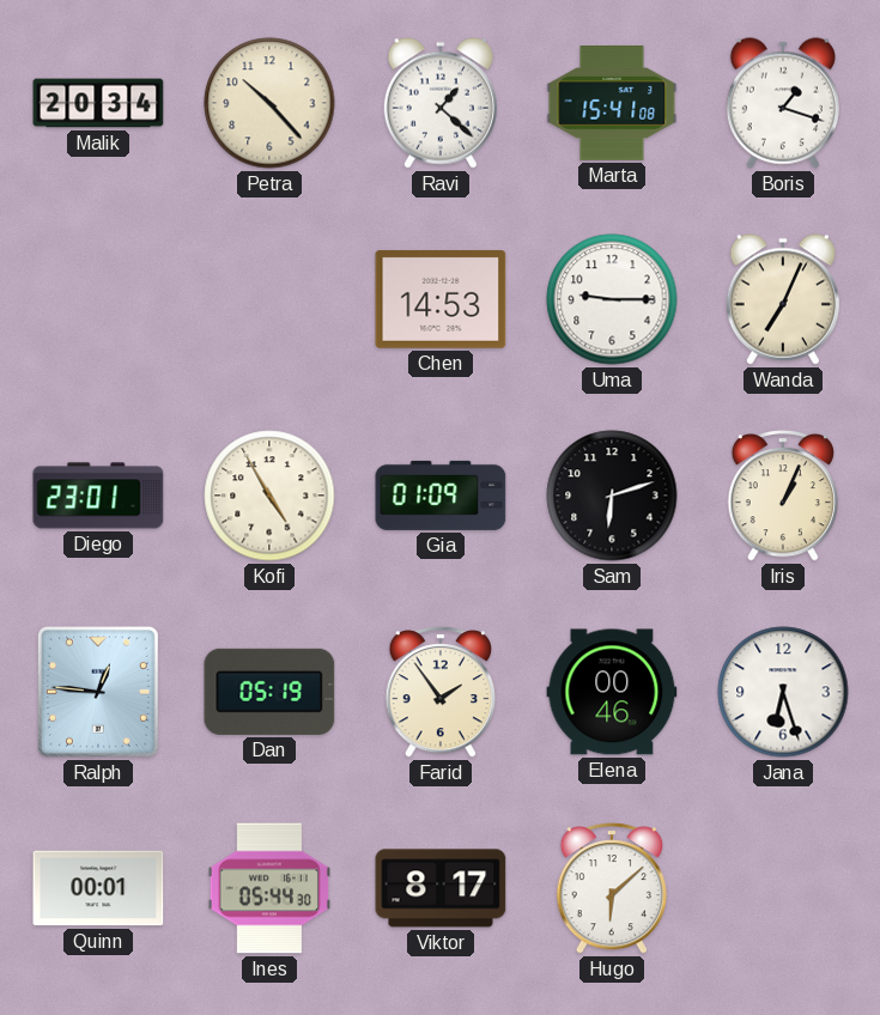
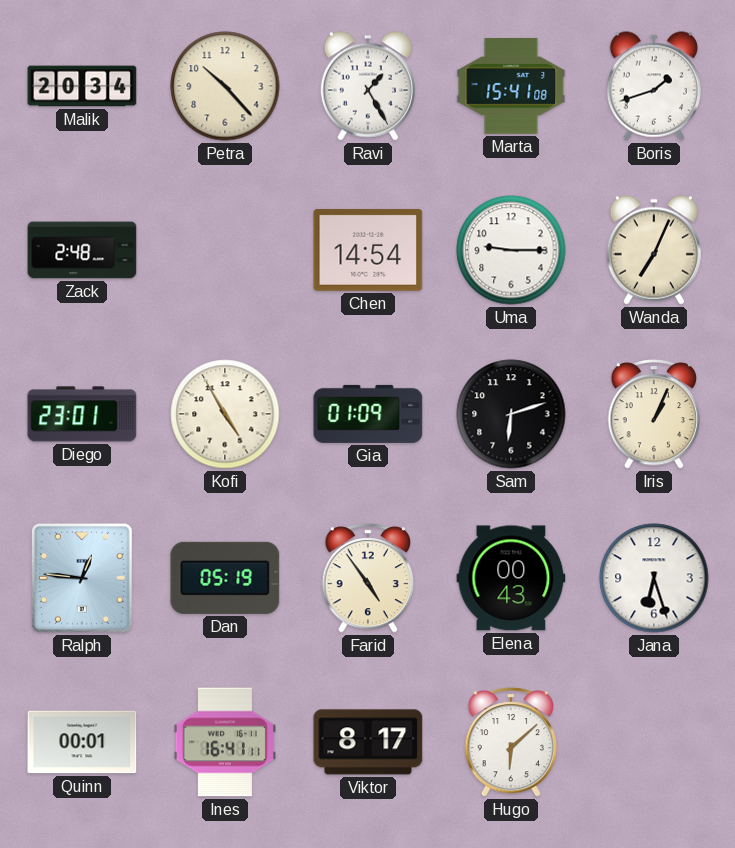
Ravi: 1:22 -> 1:25
Boris: 1:18 -> 1:42
Zack: none -> 2:48
Chen: 14:53 -> 14:54
Farid: 1:54 -> 4:54
Elena: 00:46 -> 00:43
Ines: 05:44 -> 16:41
